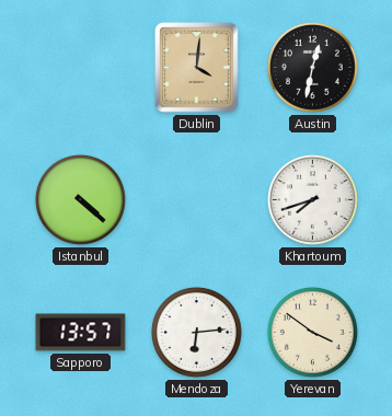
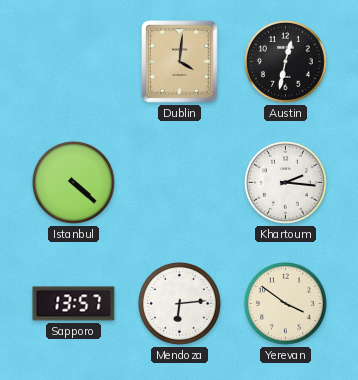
Khartoum: 7:42 -> 2:16
